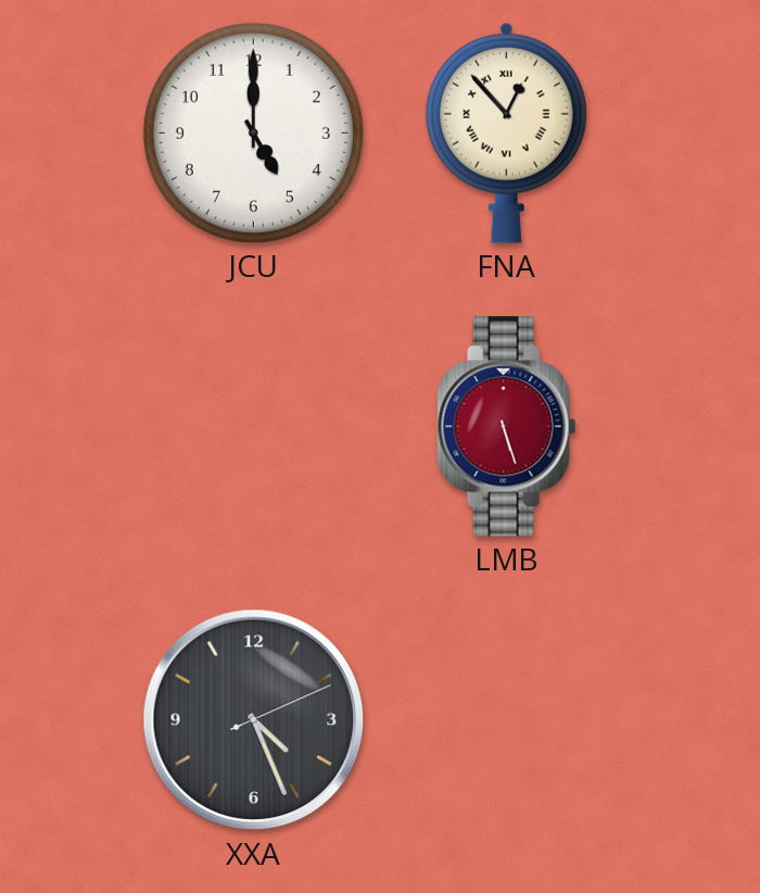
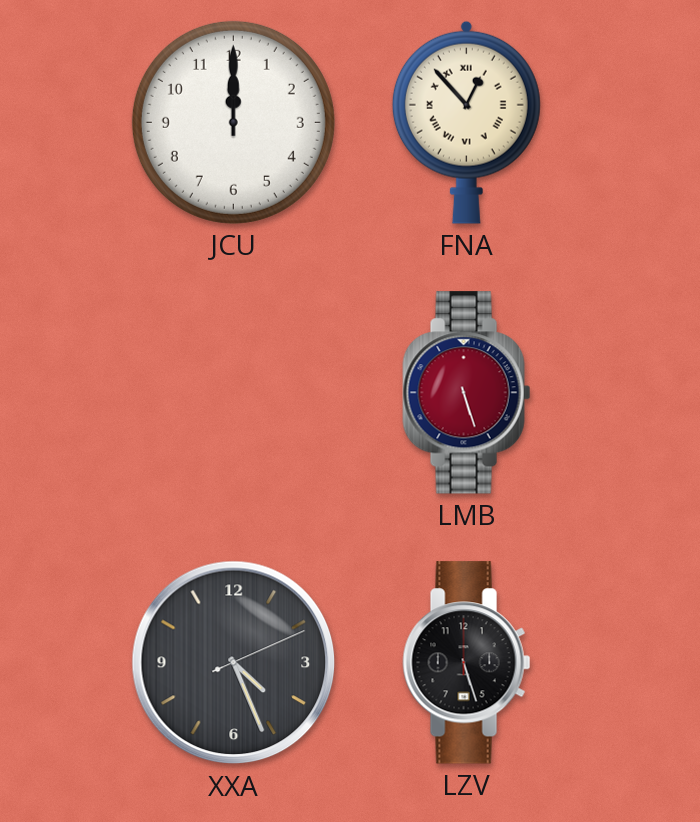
JCU: 5:00 -> 12:00
LZV: none -> 5:27
